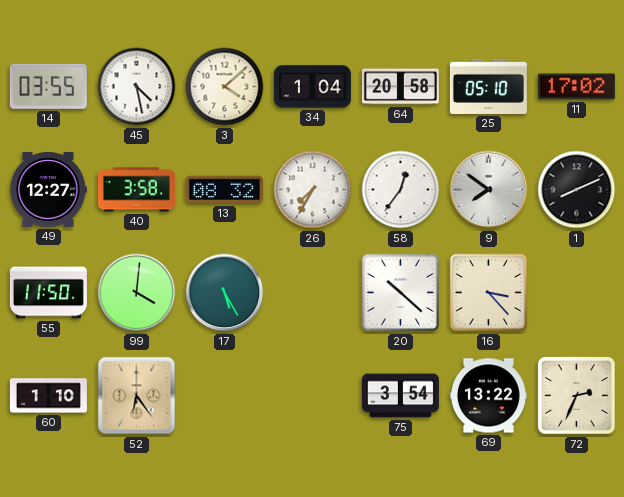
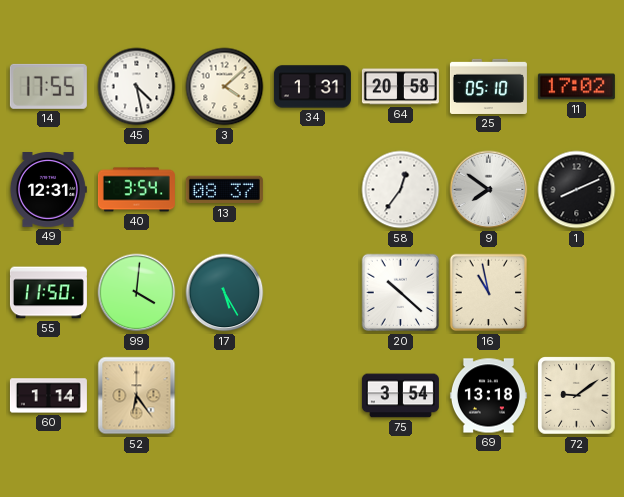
14: 03:55 -> 17:55
34: 1:04 -> 1:31
49: 12:27 -> 12:31
40: 3:58 -> 3:54
13: 08:32 -> 08:37
26: 7:35 -> none
16: 3:23 -> 10:58
60: 1:10 -> 1:14
69: 13:22 -> 13:18
72: 2:34 -> 9:09
